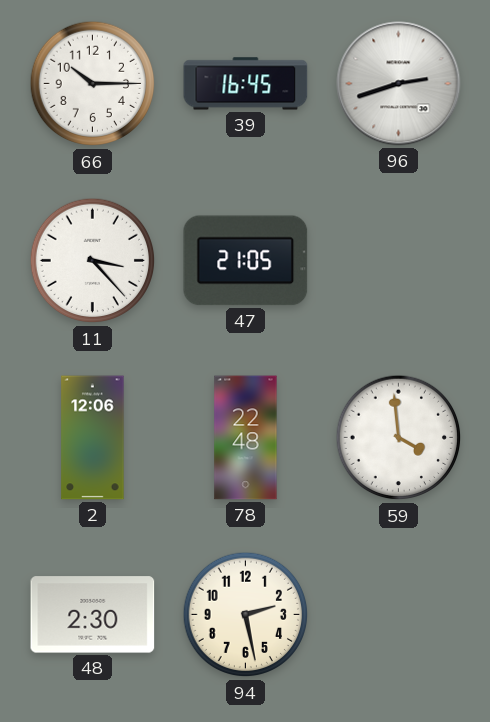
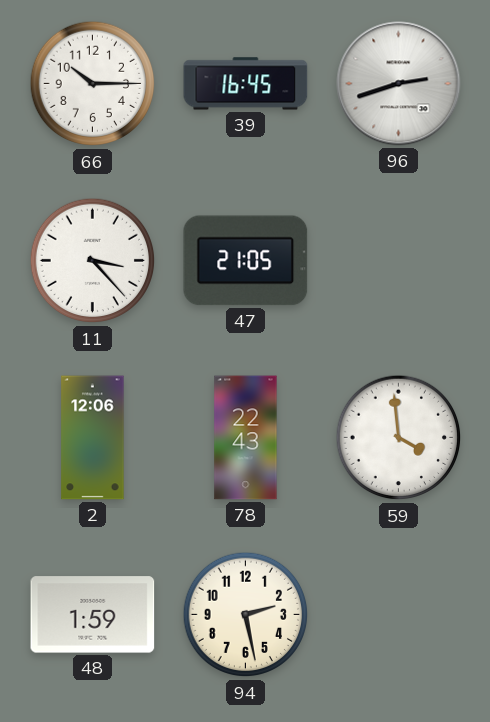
78: 22:48 -> 22:43
48: 2:30 -> 1:59
